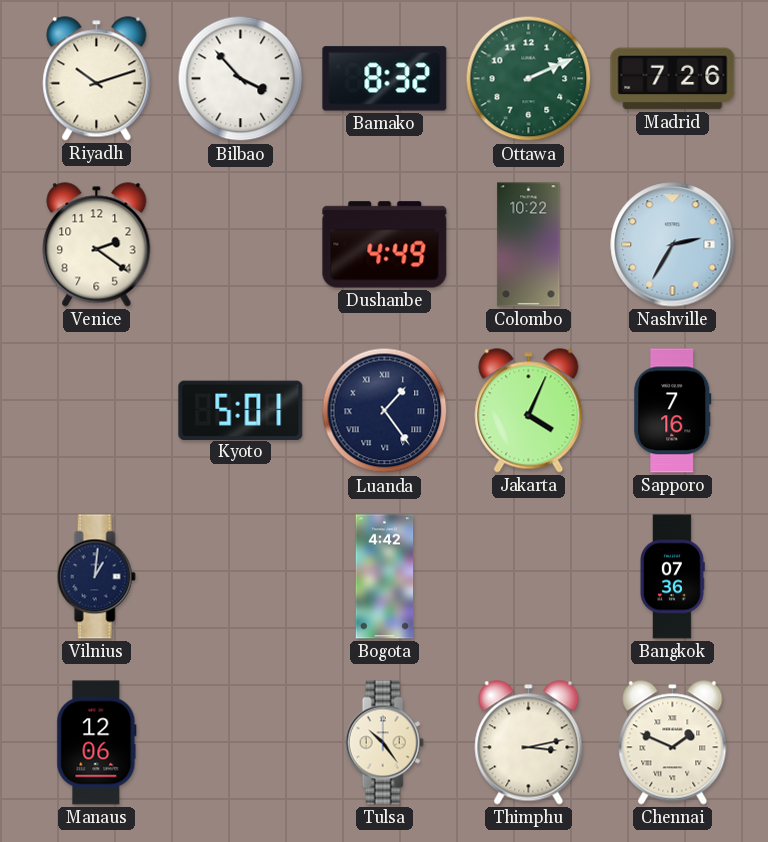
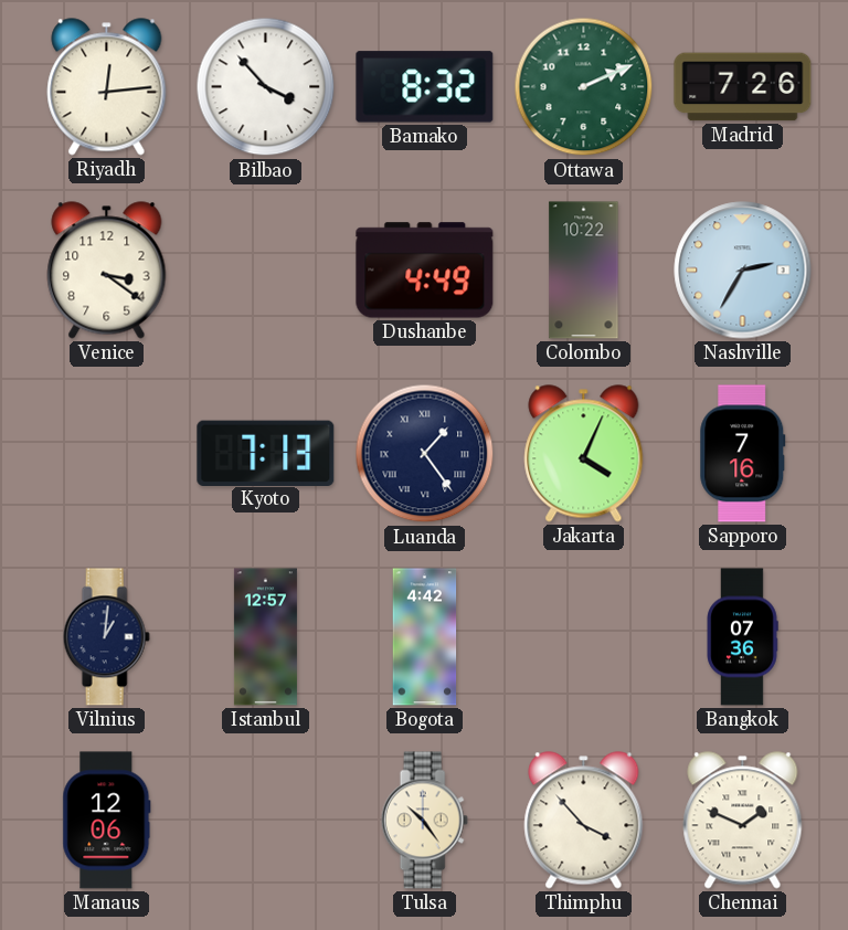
Riyadh: 10:12 -> 12:14
Venice: 2:21 -> 3:21
Kyoto: 5:01 -> 7:13
Istanbul: none -> 12:57
Thimphu: 3:13 -> 3:53
